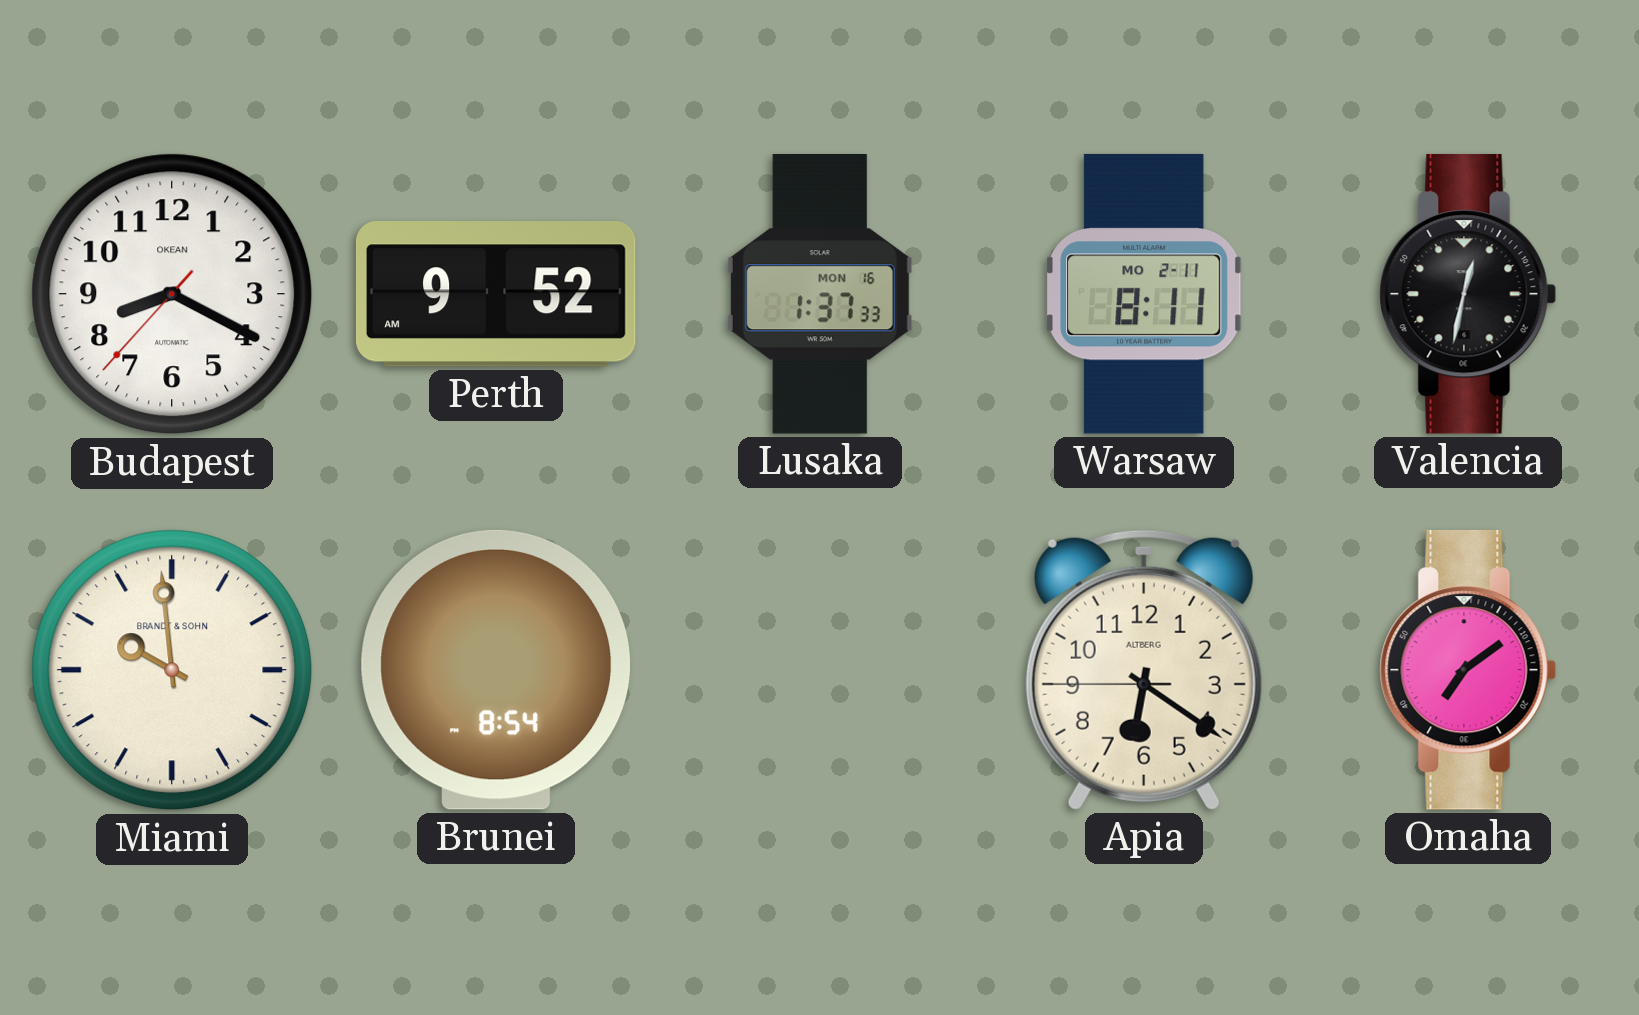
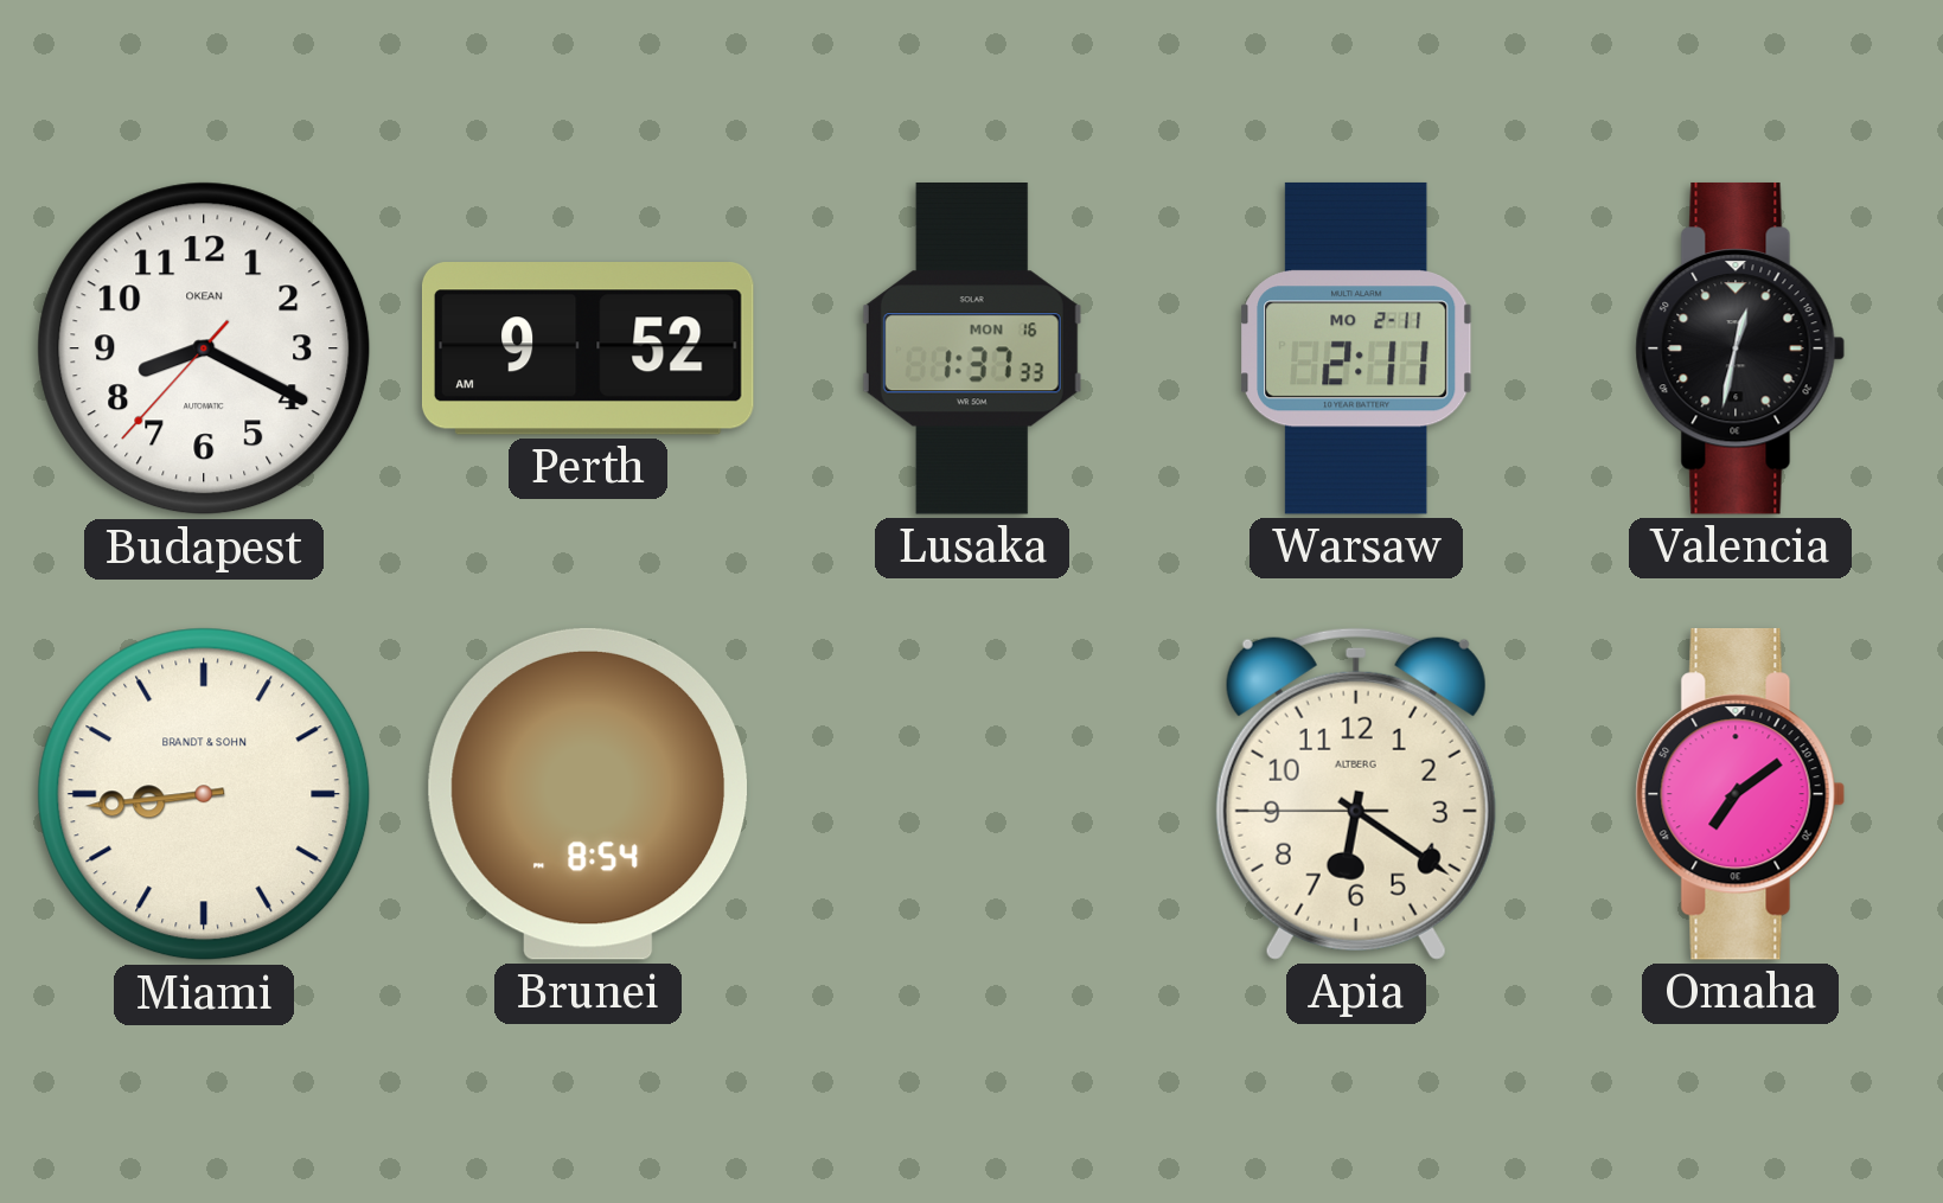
Warsaw: 8:11 -> 2:11
Miami: 9:59 -> 8:44
